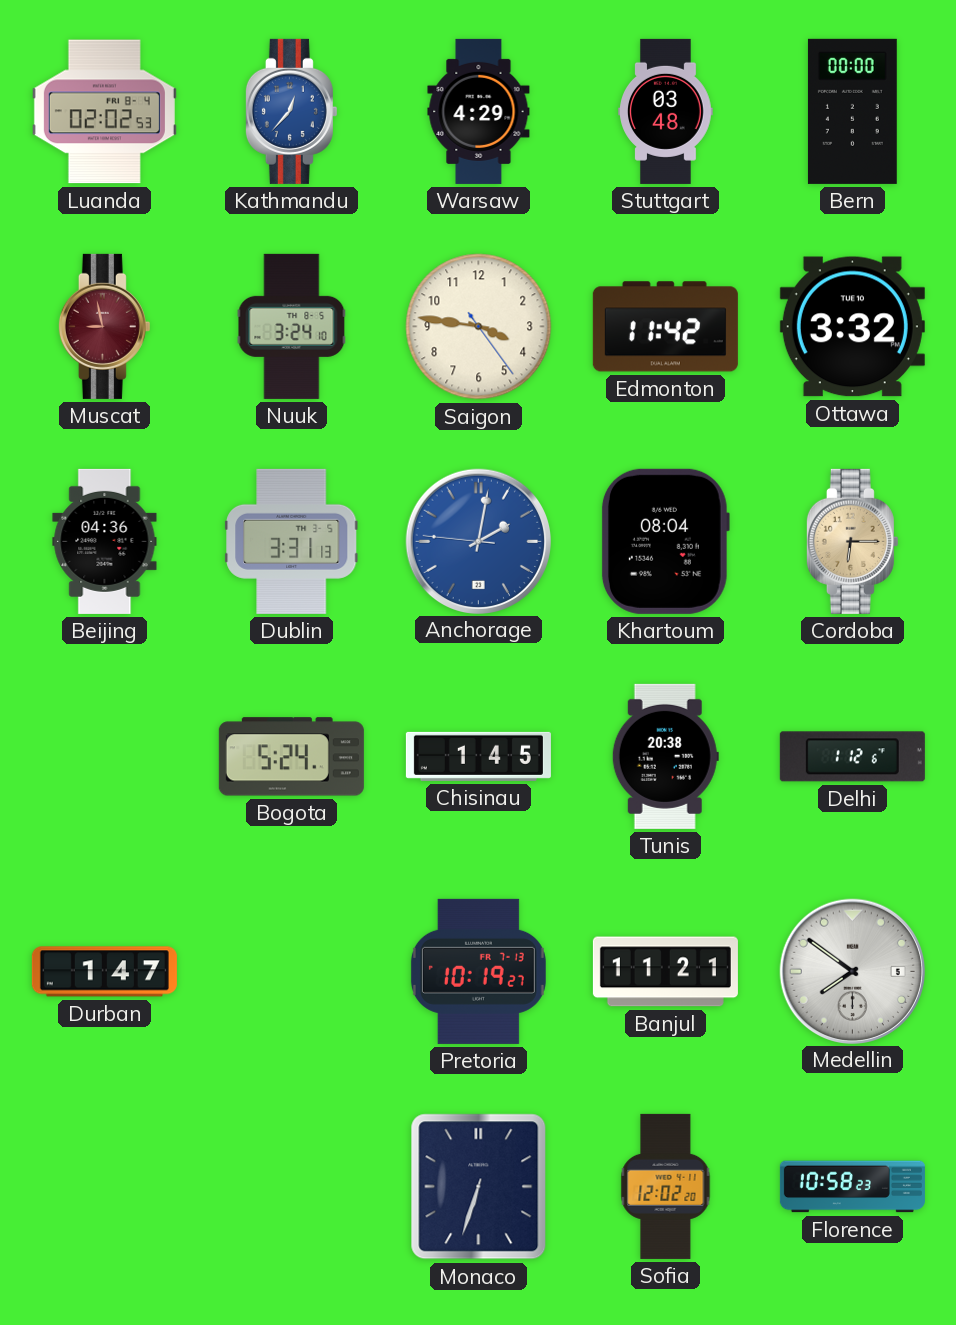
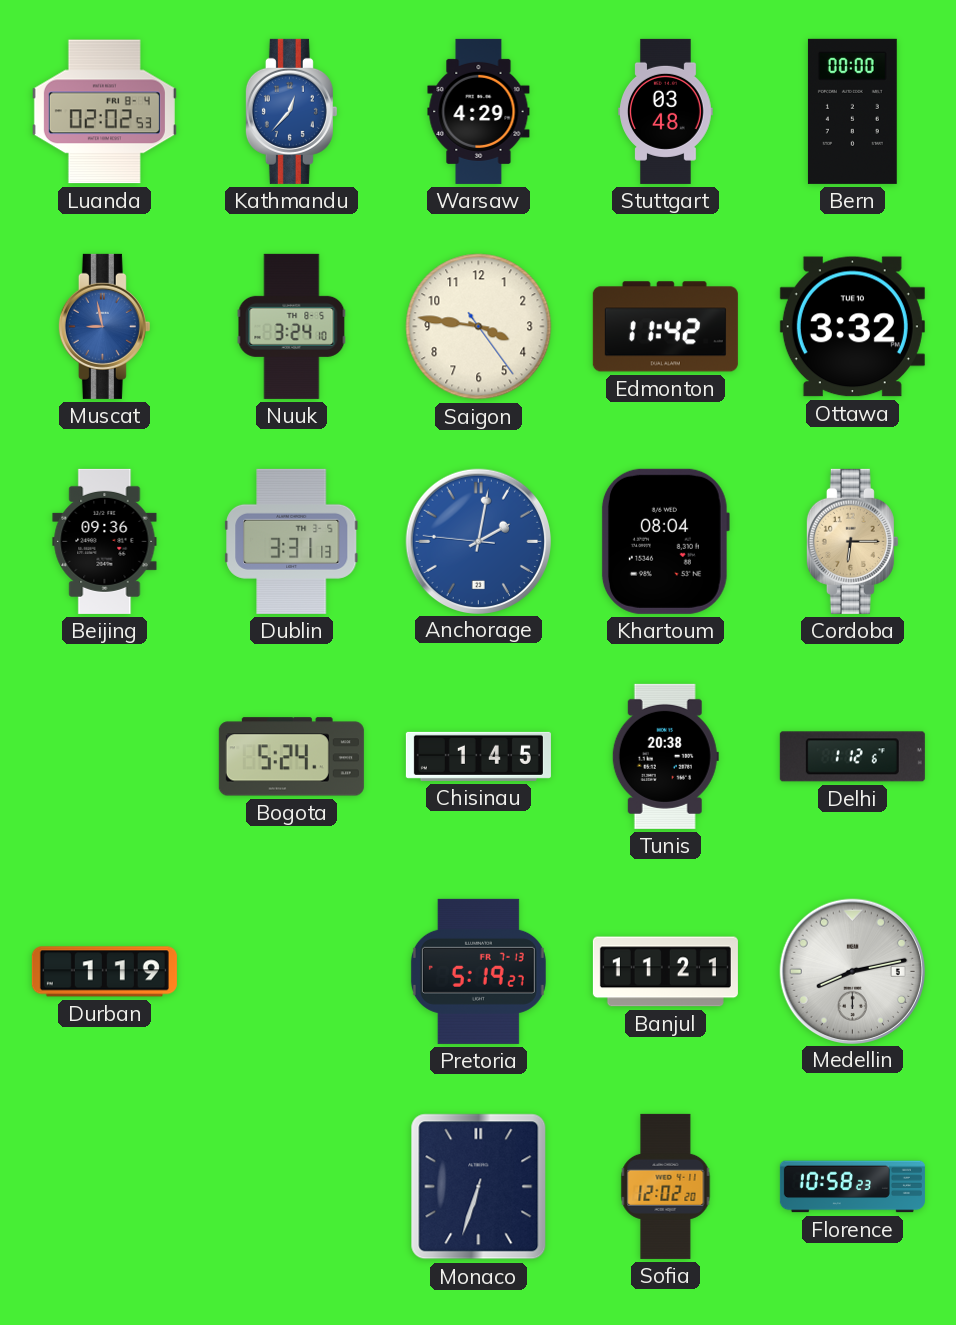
Muscat dial: burgundy -> blue
Beijing: 04:36 -> 09:36
Durban: 1:47 -> 1:19
Pretoria: 10:19 -> 5:19
Medellin: 7:51 -> 8:13
